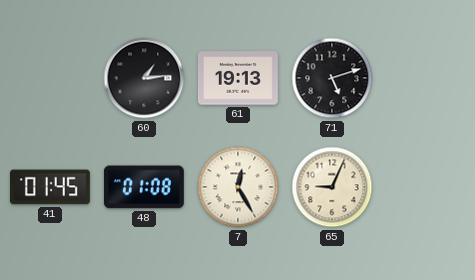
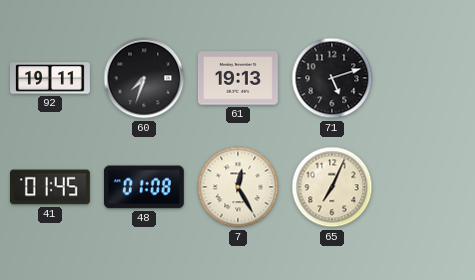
92: none -> 19:11
60: 1:14 -> 7:33
65: 9:04 -> 7:04
